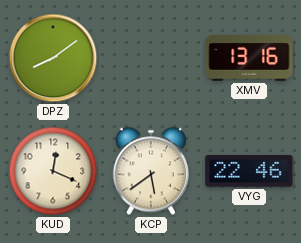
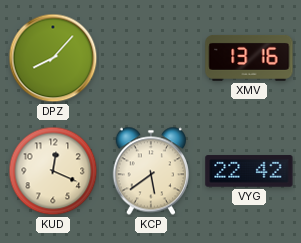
DPZ: 8:09 -> 8:07
VYG: 22:46 -> 22:42
